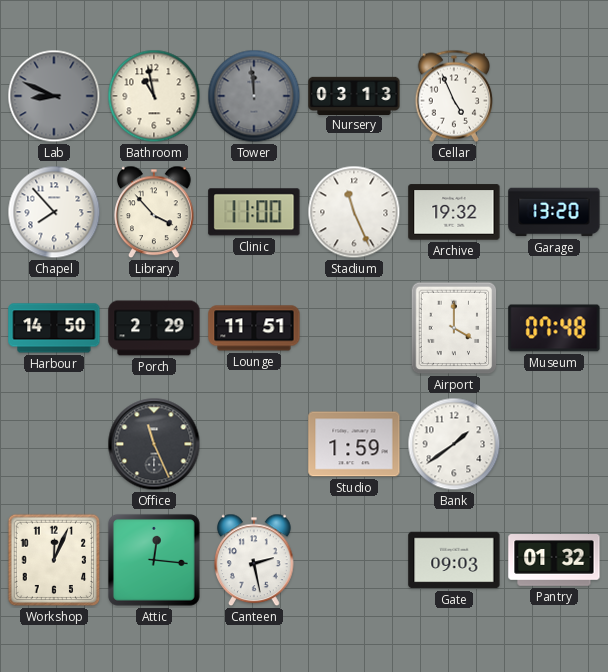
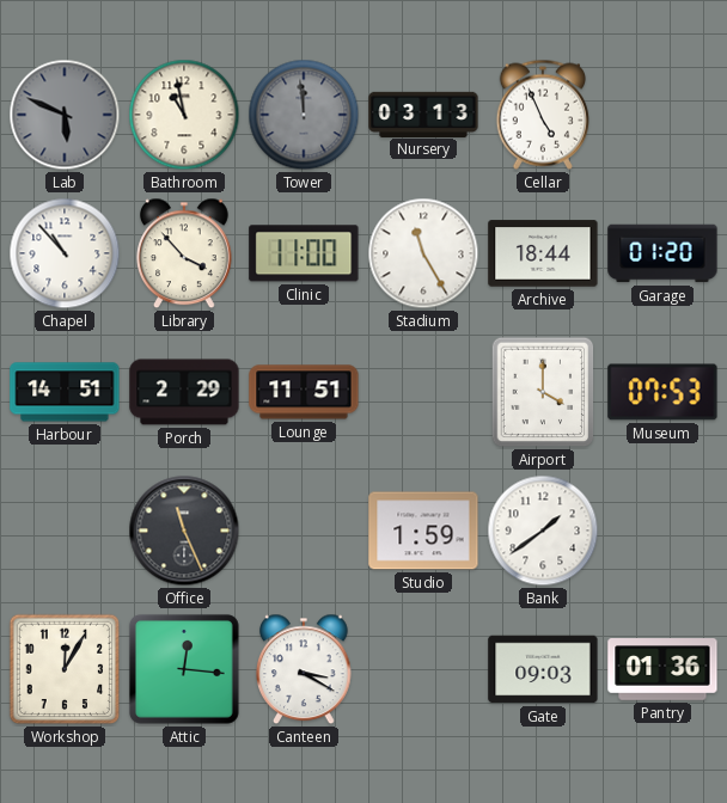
Lab: 8:49 -> 5:49
Chapel: 7:53 -> 10:53
Stadium: 11:26 -> 11:25
Archive: 19:32 -> 18:44
Garage: 13:20 -> 01:20
Harbour: 14:50 -> 14:51
Museum: 07:48 -> 07:53
Workshop: 12:04 -> 12:05
Canteen: 2:28 -> 3:20
Pantry: 01:32 -> 01:36
